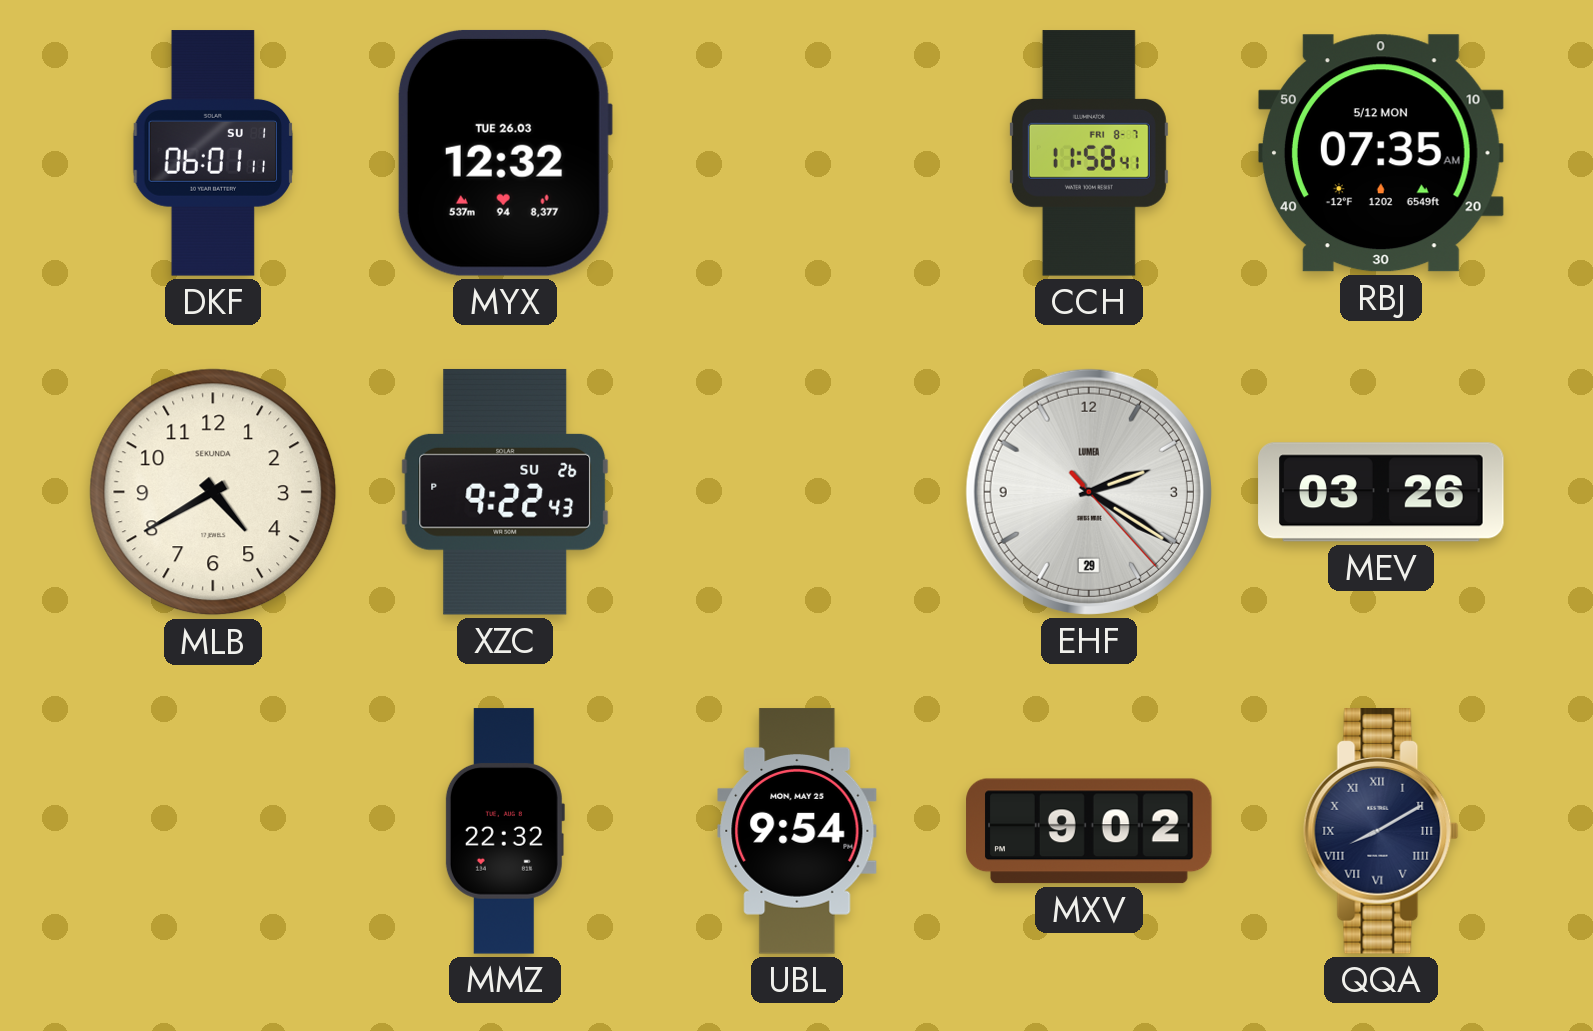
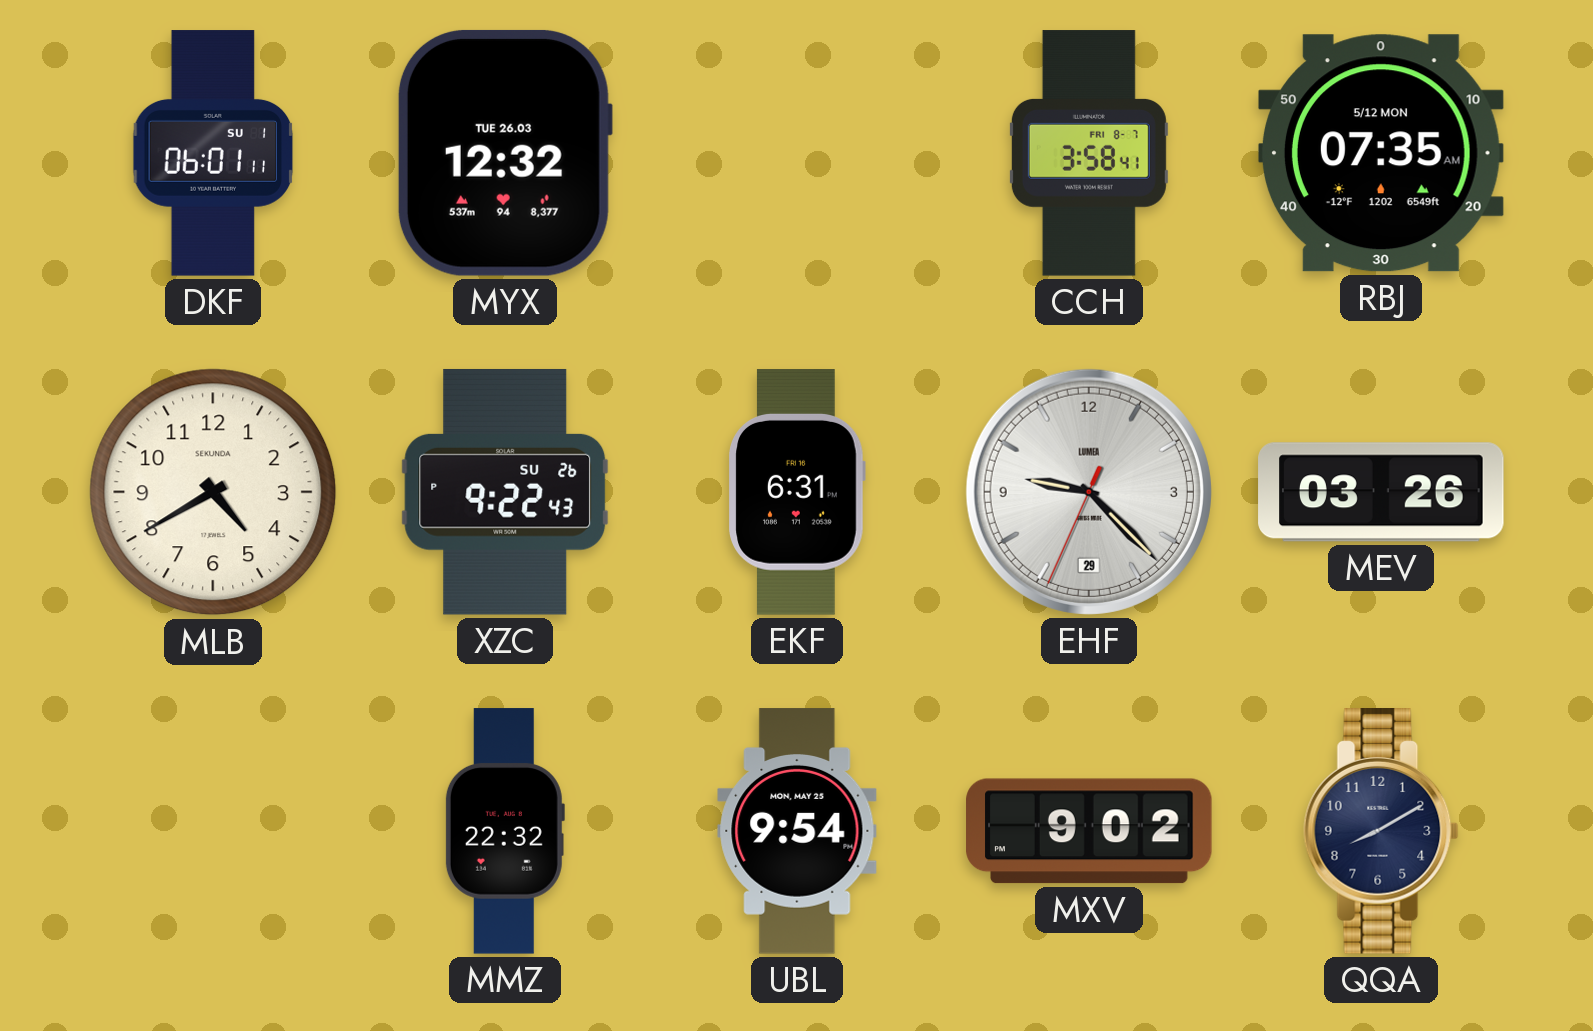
CCH: 11:58 -> 3:58
EKF: none -> 6:31
EHF: 2:20 -> 9:22
QQA numerals: Roman -> Arabic
